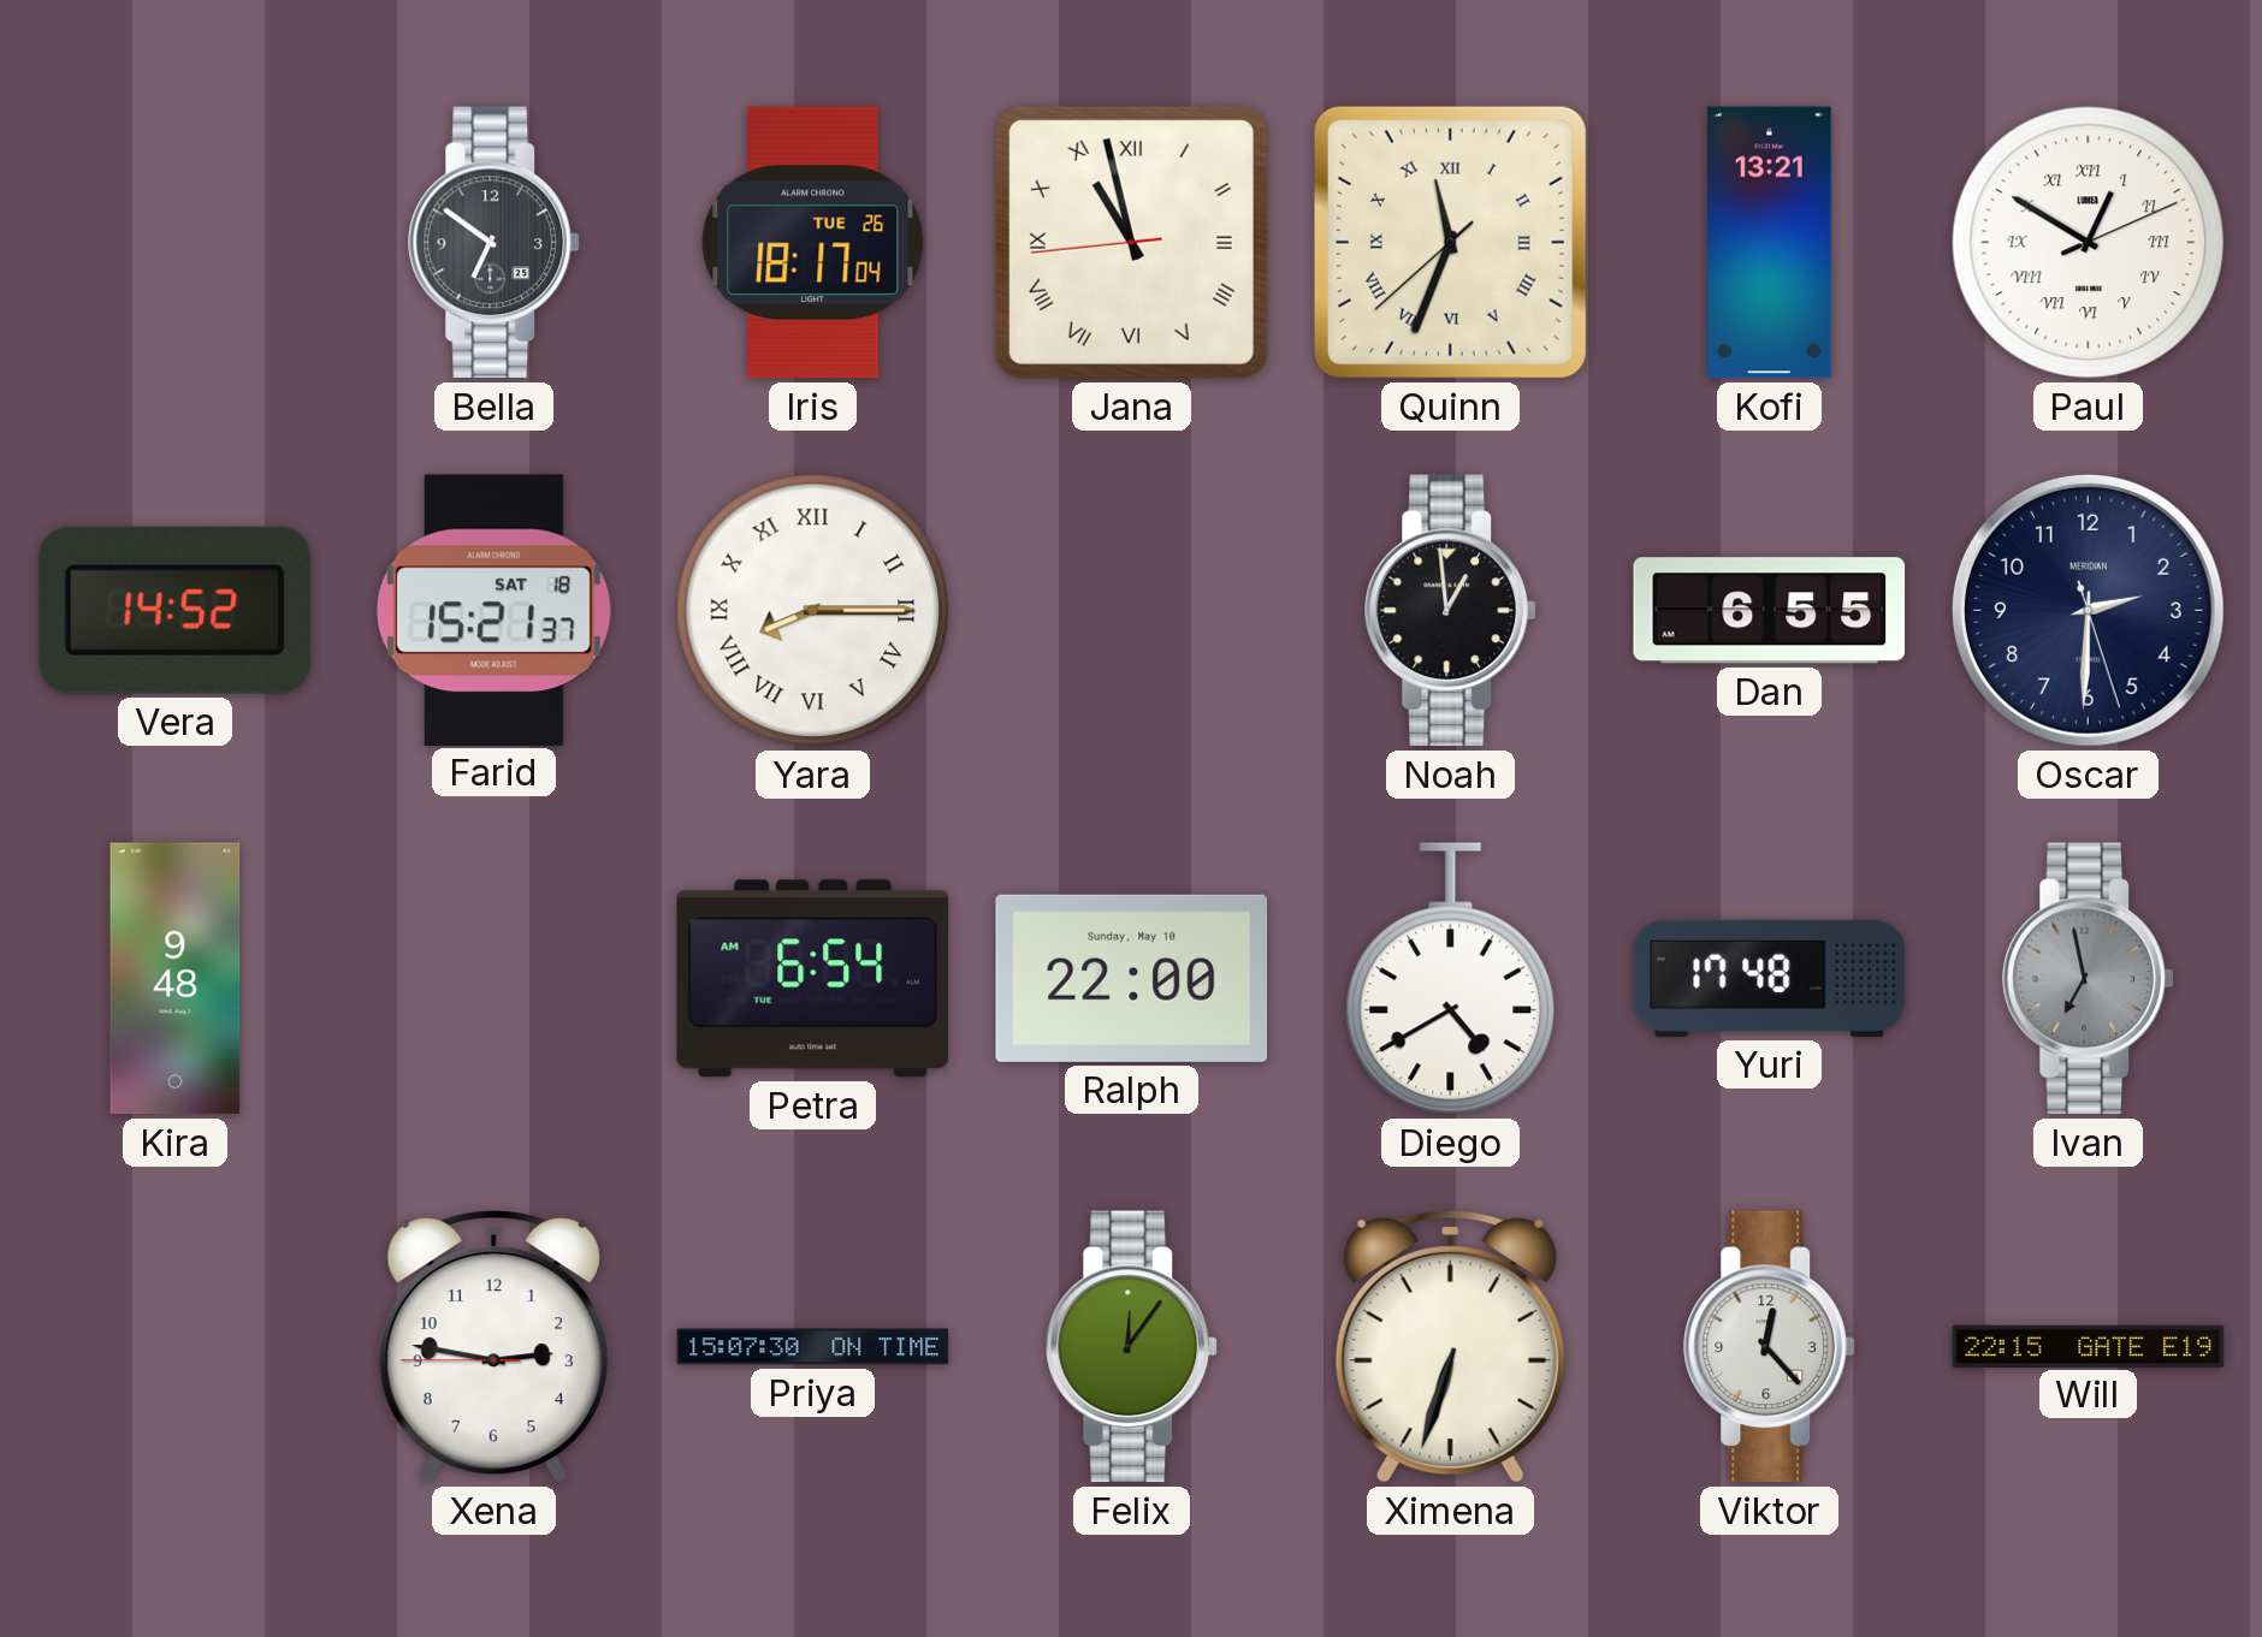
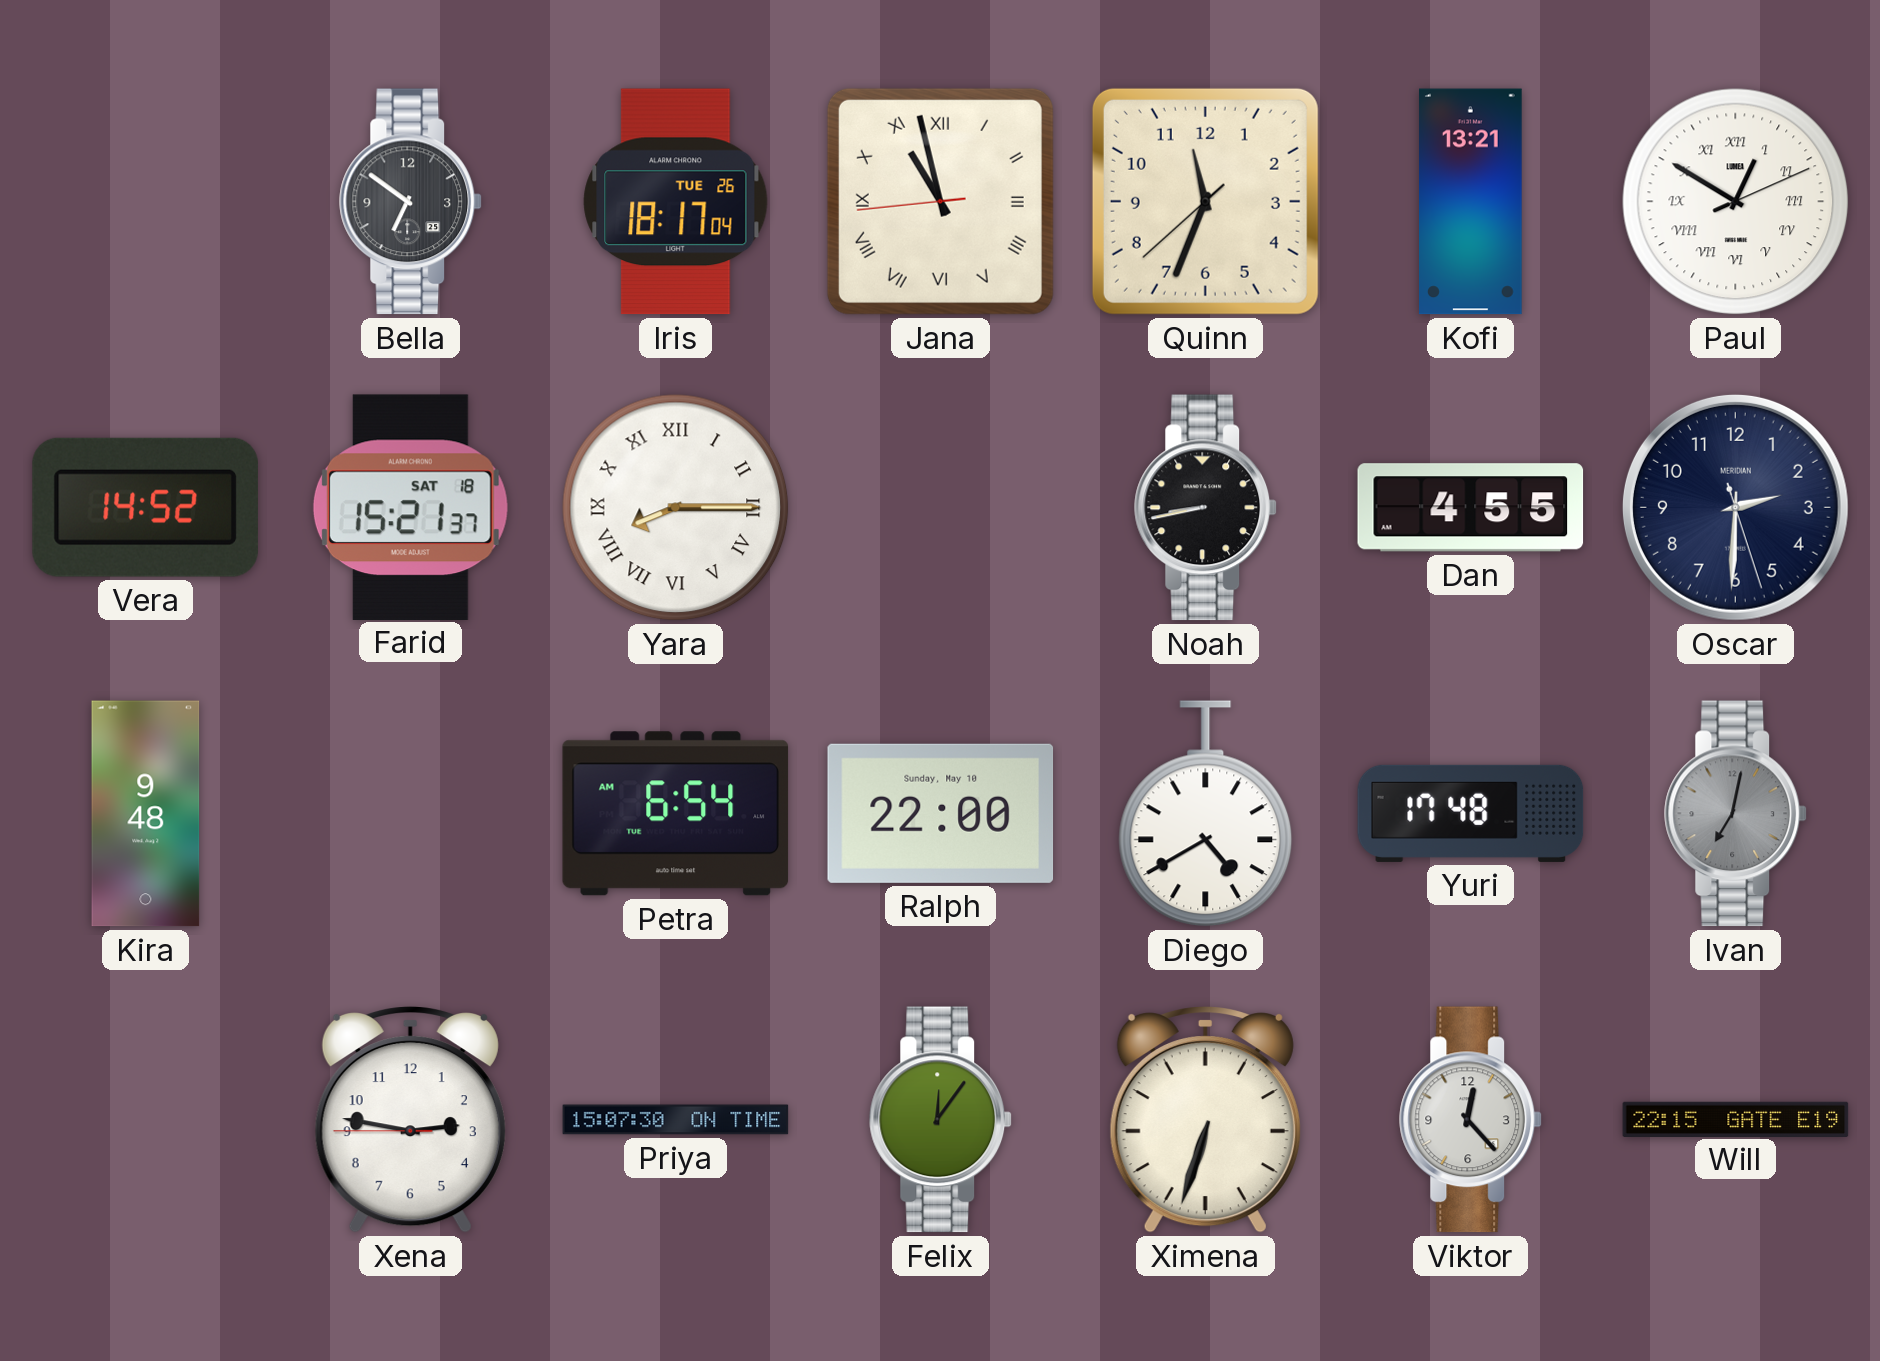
Quinn numerals: Roman -> Arabic
Noah: 12:59 -> 8:43
Dan: 6:55 -> 4:55
Ivan: 6:58 -> 7:02
